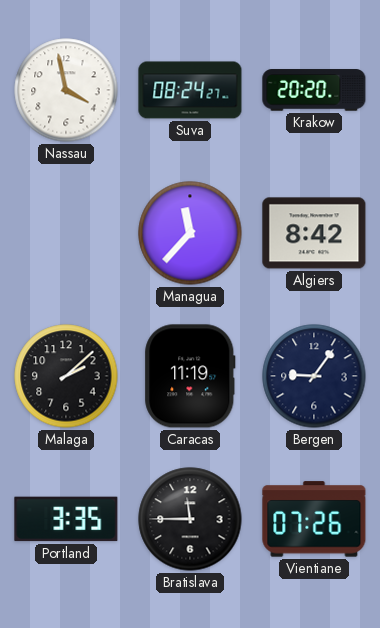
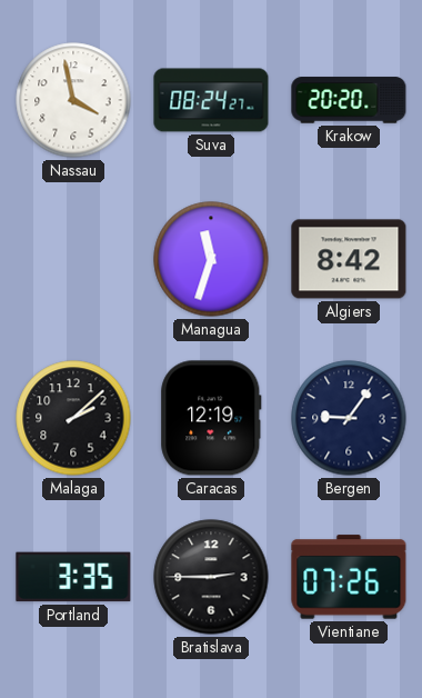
Managua: 11:37 -> 11:33
Caracas: 11:19 -> 12:19
Bratislava: 11:45 -> 2:45
